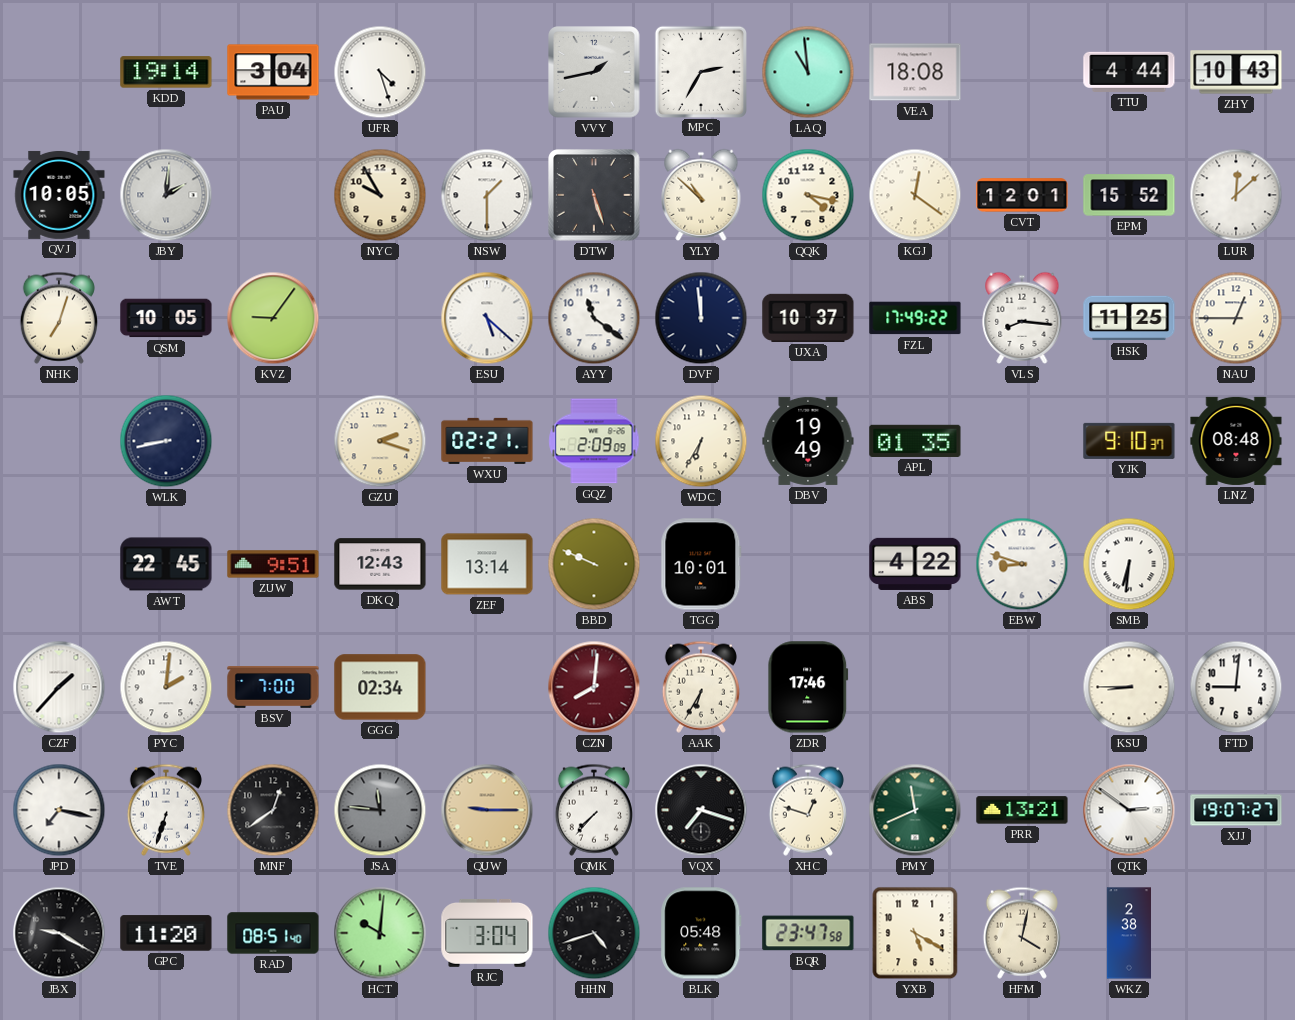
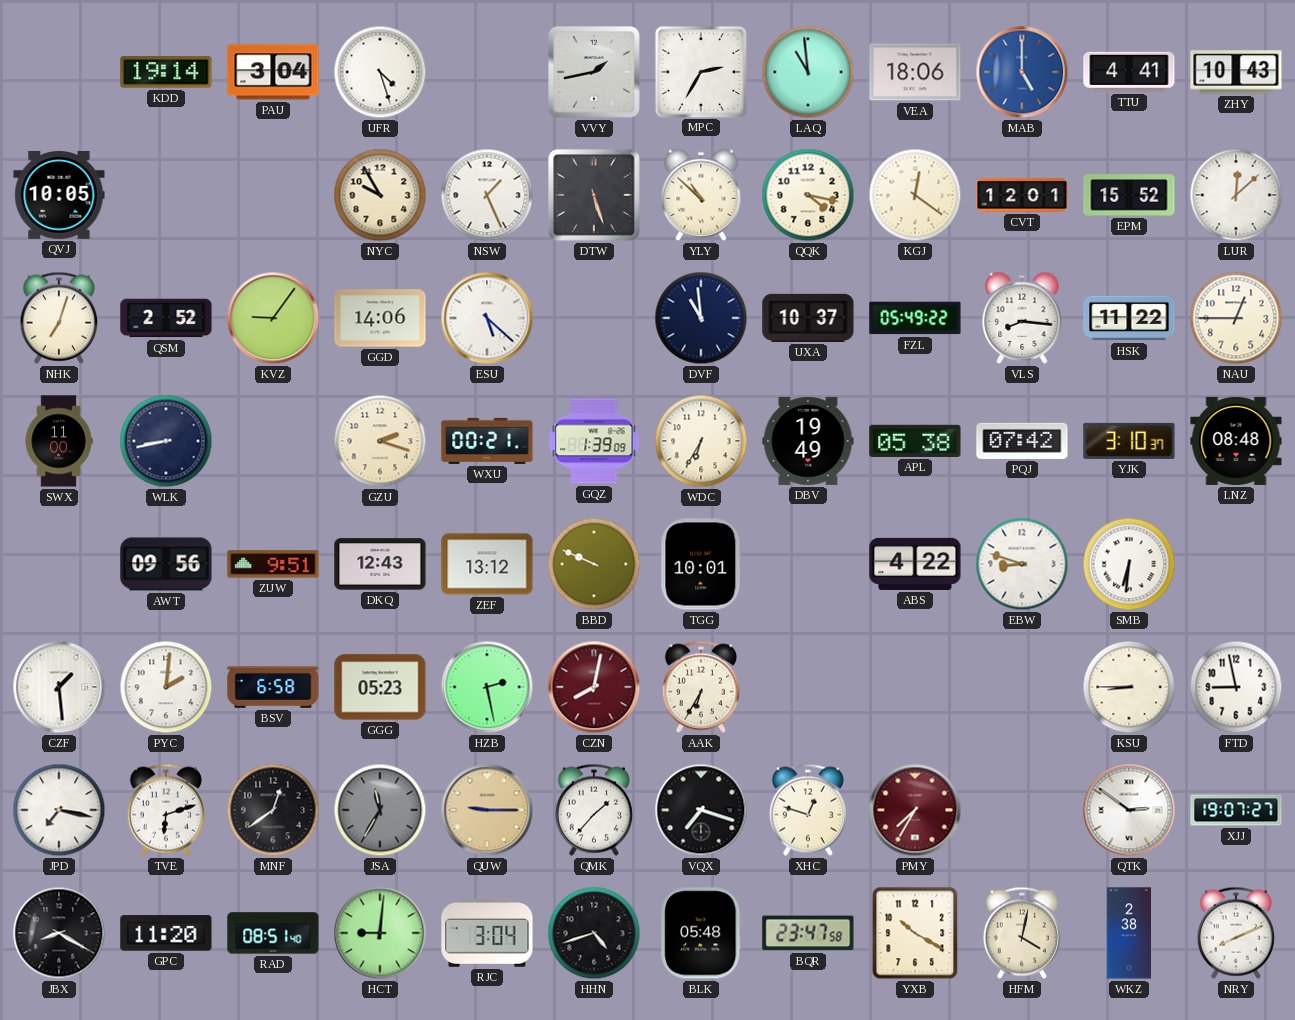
VEA: 18:08 -> 18:06
MAB: none -> 5:00
TTU: 4:44 -> 4:41
JBY: 2:01 -> none
NSW: 1:30 -> 1:26
QSM: 10:05 -> 2:52
GGD: none -> 14:06
AYY: 11:21 -> none
DVF: 11:59 -> 10:59
FZL: 17:49 -> 05:49
HSK: 11:25 -> 11:22
SWX: none -> 11:00
WXU: 02:21 -> 00:21
GQZ: 2:09 -> 1:39
APL: 01:35 -> 05:38
PQJ: none -> 07:42
YJK: 9:10 -> 3:10
AWT: 22:45 -> 09:56
ZEF: 13:14 -> 13:12
CZF: 1:37 -> 1:29
BSV: 7:00 -> 6:58
GGG: 02:34 -> 05:23
HZB: none -> 2:28
CZN: 8:01 -> 8:02
ZDR: 17:46 -> none
FTD: 9:01 -> 8:58
TVE: 6:33 -> 6:12
JSA: 11:46 -> 11:35
QMK: 7:37 -> 1:37
PMY: 11:41 -> 7:35
PMY dial: green -> burgundy
PRR: 13:21 -> none
JBX: 9:20 -> 8:20
HCT: 10:01 -> 9:01
YXB: 5:20 -> 10:20
NRY: none -> 8:11
